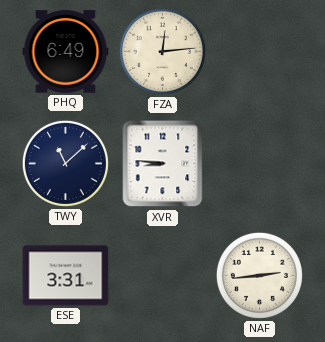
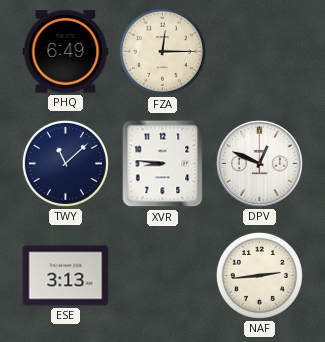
FZA: 12:14 -> 12:15
DPV: none -> 12:49
ESE: 3:31 -> 3:13
